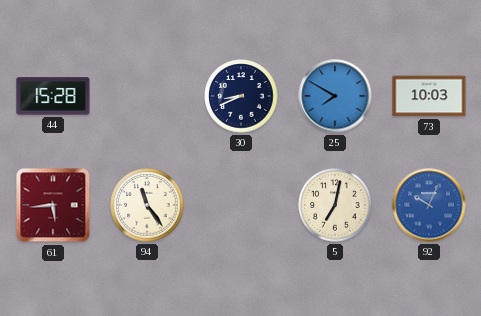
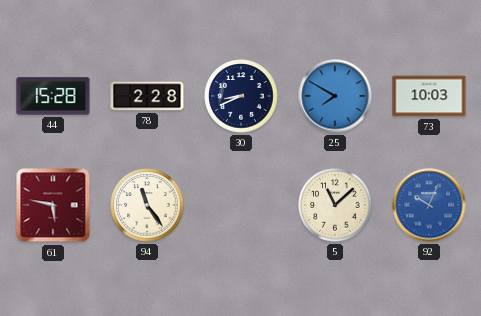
78: none -> 2:28
61: 5:44 -> 5:47
5: 7:02 -> 11:08
